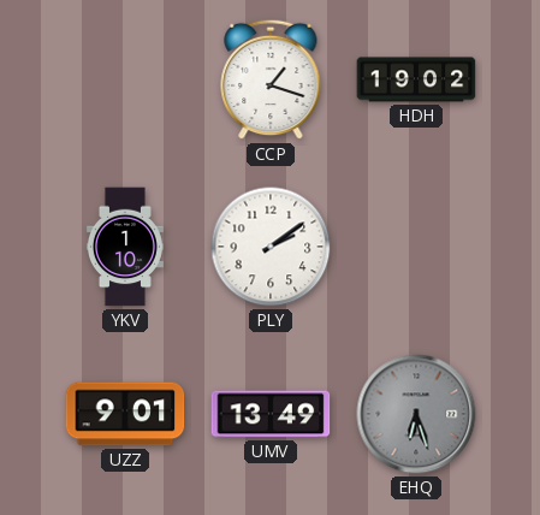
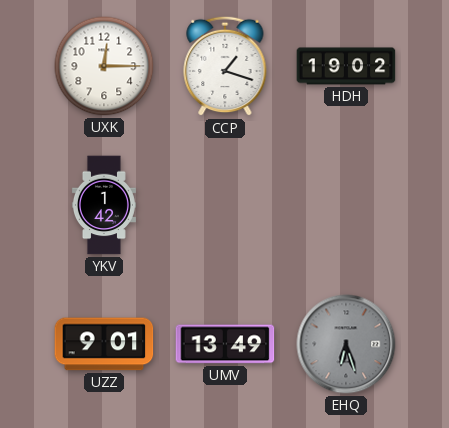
UXK: none -> 12:15
YKV: 1:10 -> 1:42
PLY: 2:09 -> none
